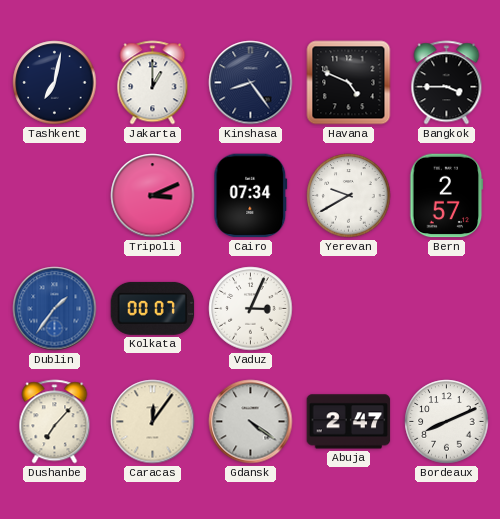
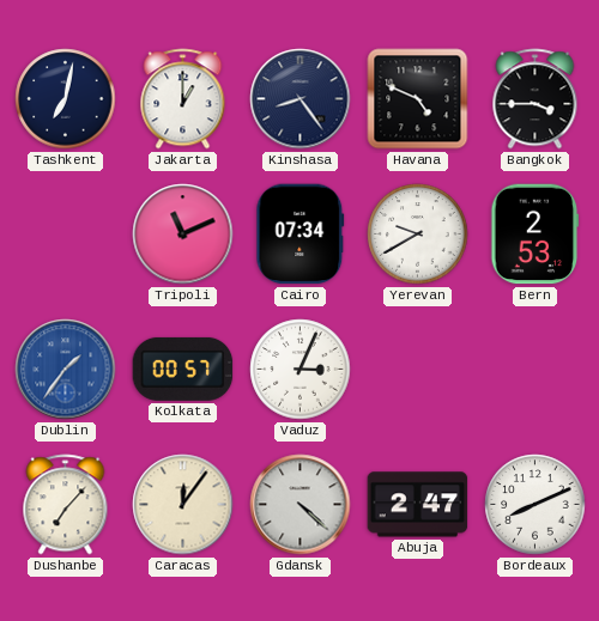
Tripoli: 3:11 -> 11:11
Bern: 2:57 -> 2:53
Kolkata: 00:07 -> 00:57
Gdansk: 4:21 -> 4:22
